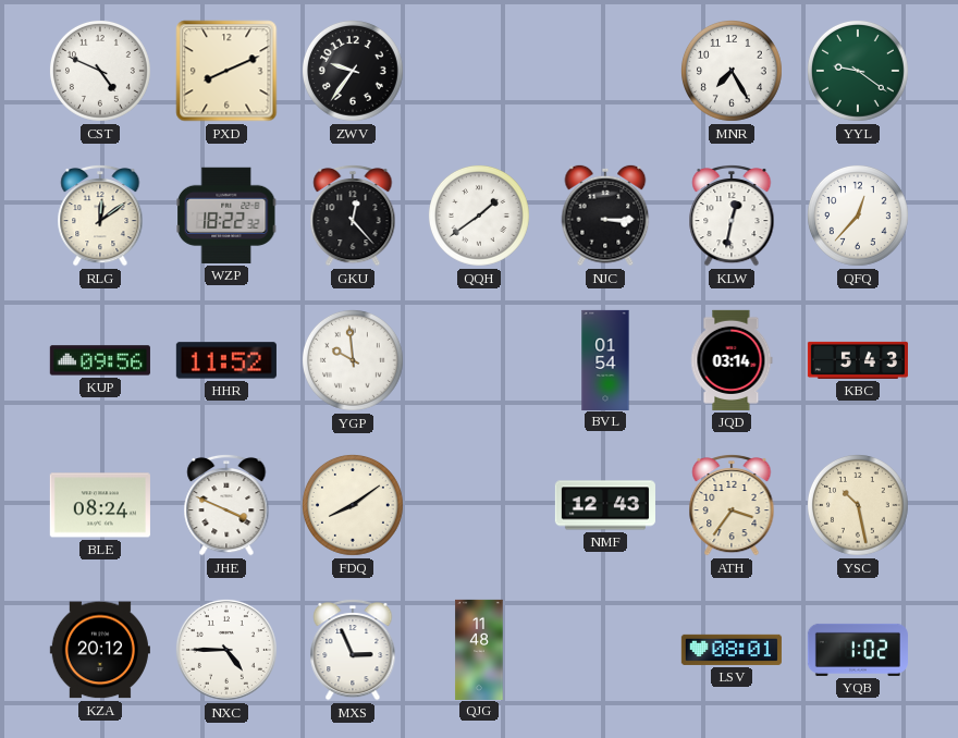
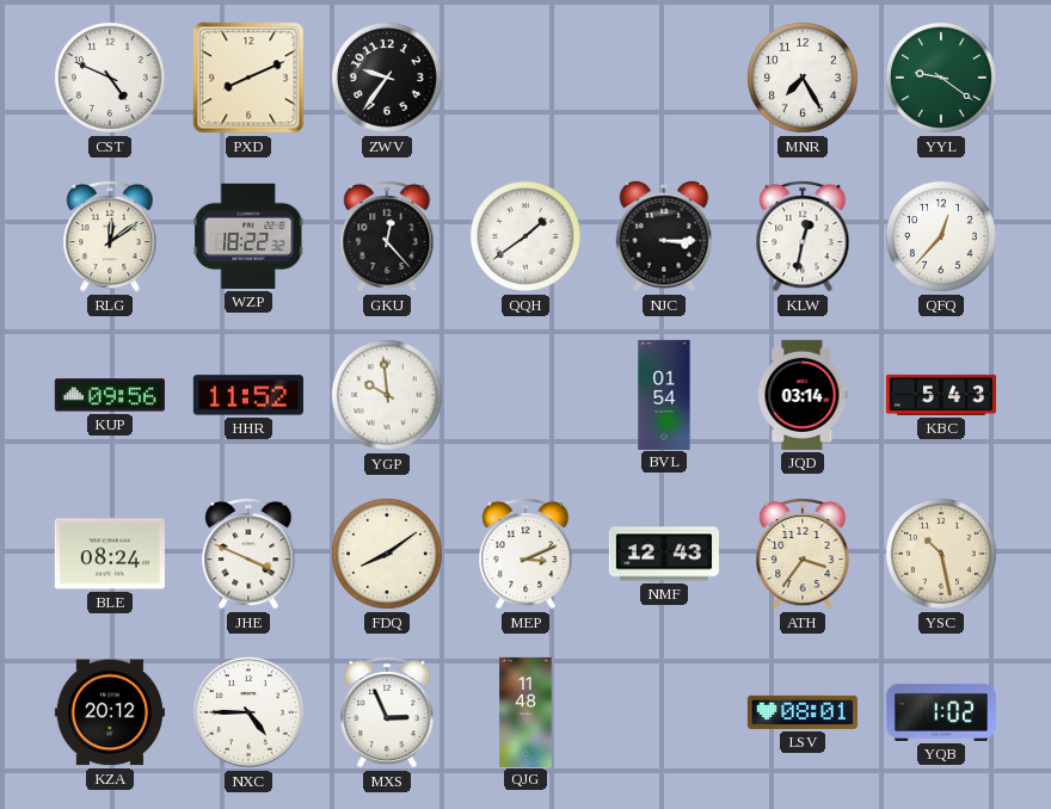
MEP: none -> 3:11
